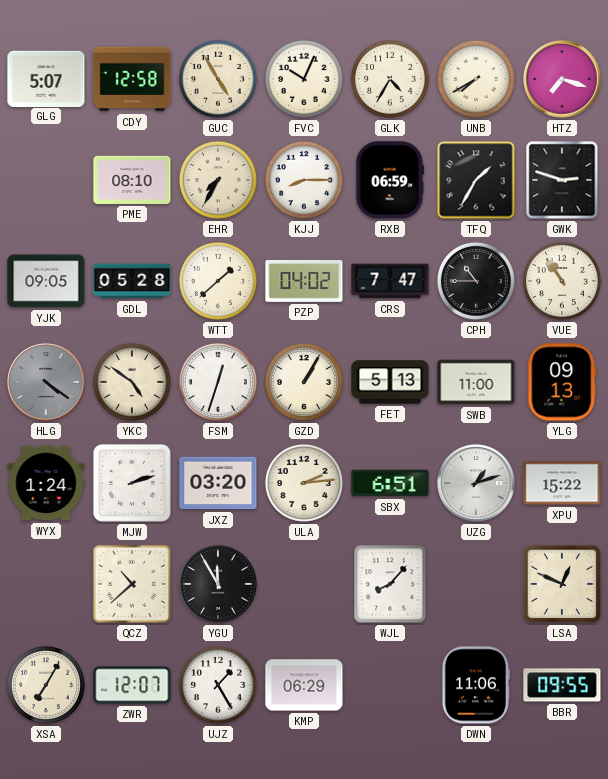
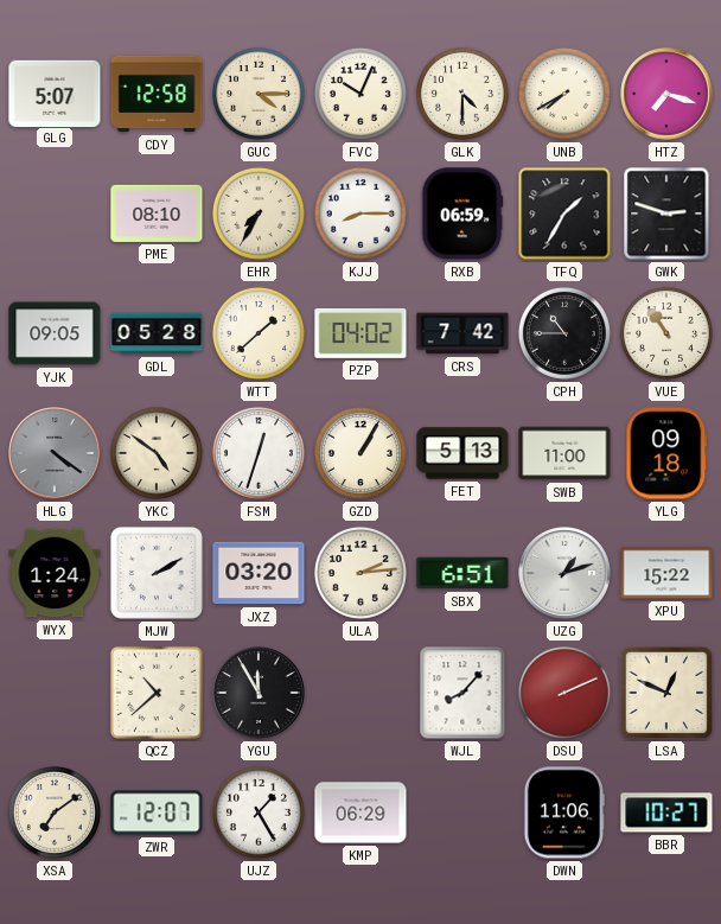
GUC: 4:55 -> 4:15
GLK: 4:35 -> 4:30
CRS: 7:47 -> 7:42
YLG: 09:13 -> 09:18
MJW: 2:12 -> 2:10
DSU: none -> 2:11
XSA: 7:05 -> 7:09
BBR: 09:55 -> 10:27
